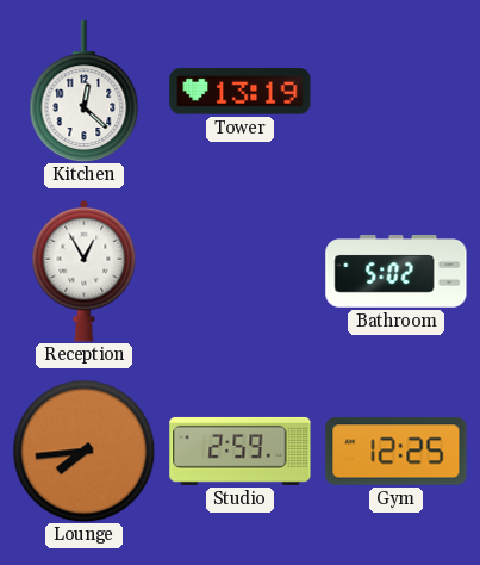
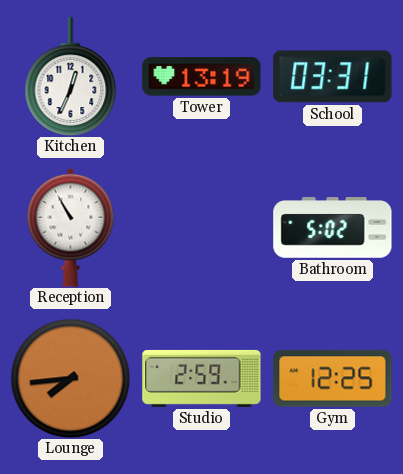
Kitchen: 12:22 -> 12:34
School: none -> 03:31
Reception: 12:55 -> 10:55
